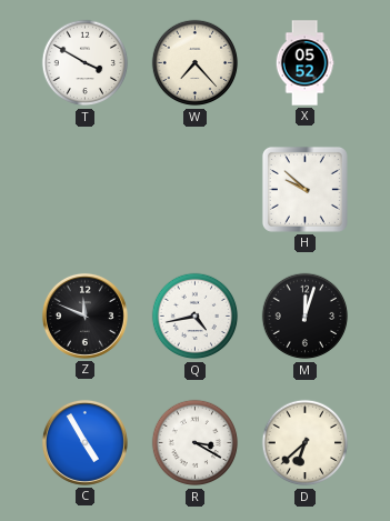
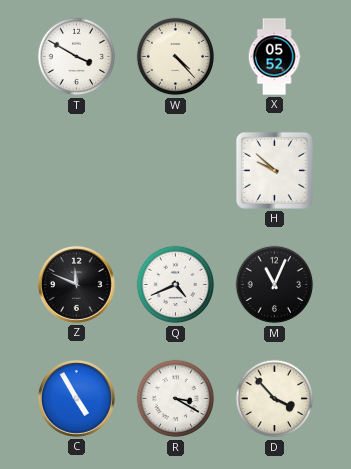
W: 7:23 -> 4:23
Q: 4:43 -> 4:41
M: 12:03 -> 11:04
D: 6:38 -> 3:53
